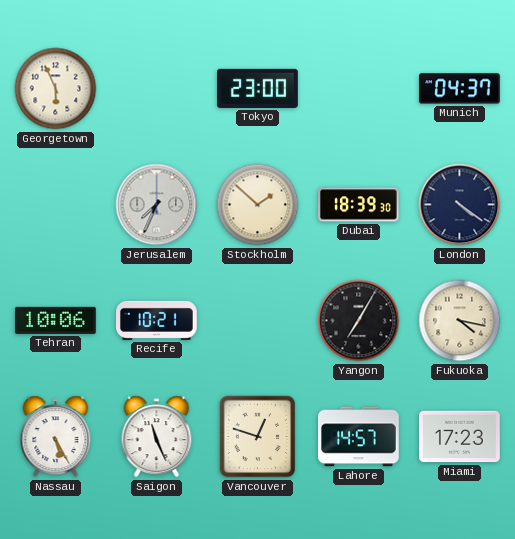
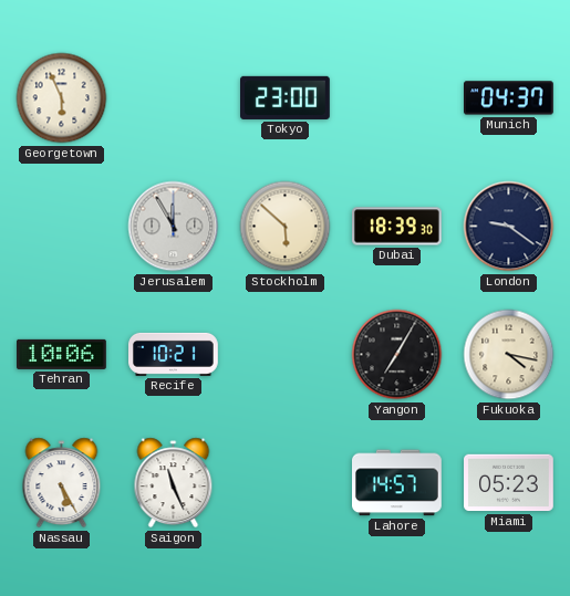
Jerusalem: 7:34 -> 11:55
Stockholm: 1:52 -> 5:52
London: 4:21 -> 9:21
Vancouver: 12:48 -> none
Miami: 17:23 -> 05:23
